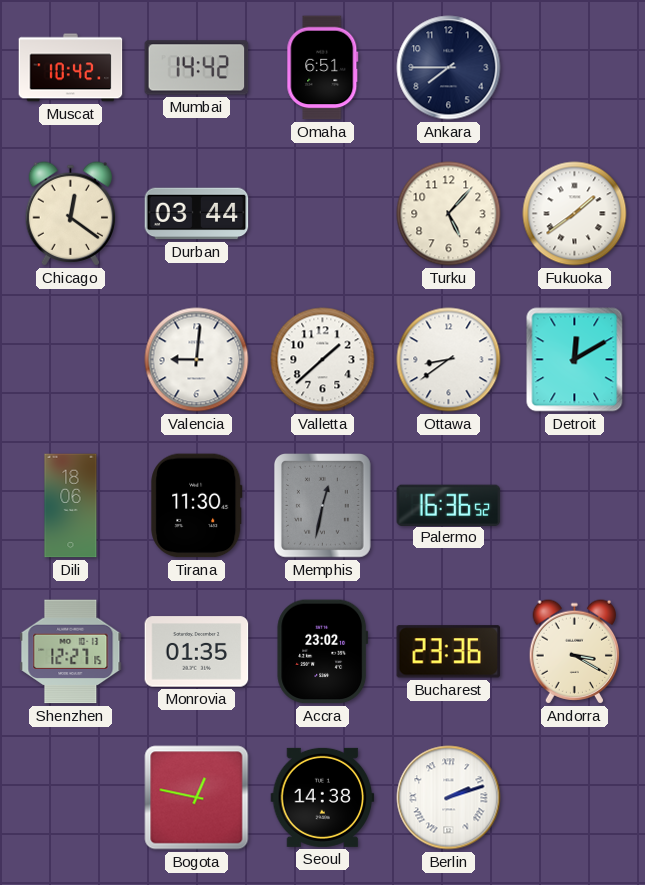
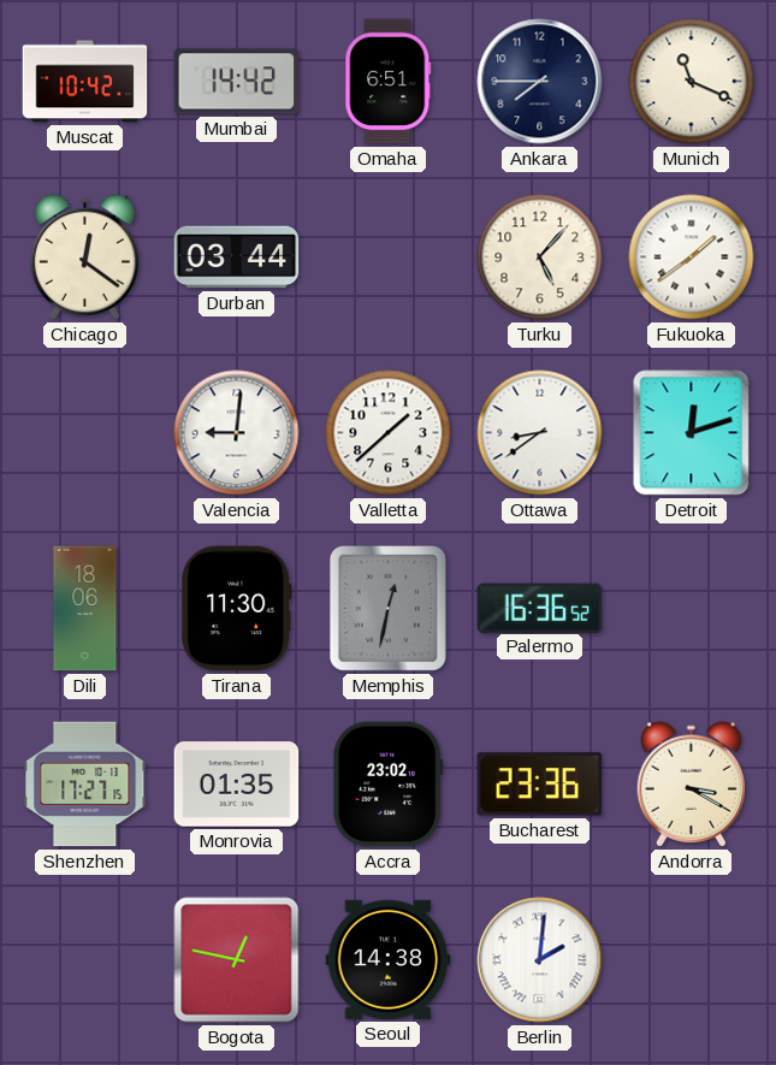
Munich: none -> 11:19
Detroit: 12:10 -> 12:12
Shenzhen: 12:27 -> 17:27
Berlin: 2:12 -> 2:01
